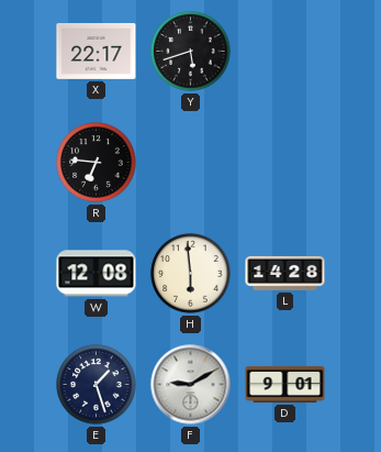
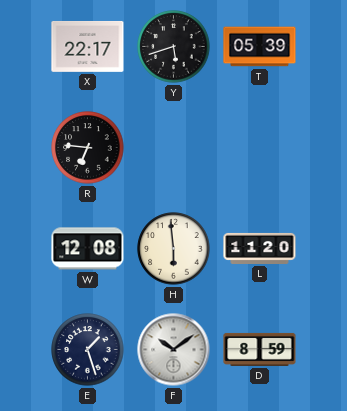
T: none -> 05:39
L: 14:28 -> 11:20
F: 9:10 -> 10:09
D: 9:01 -> 8:59
